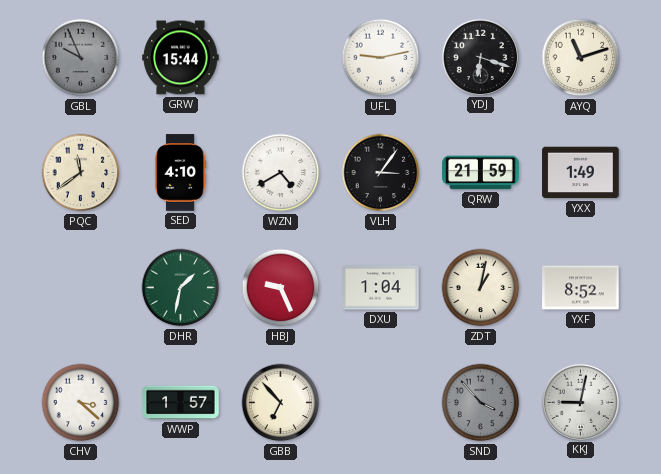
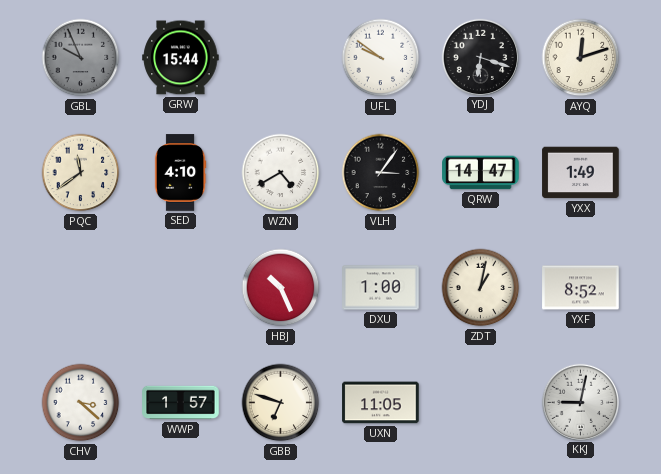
UFL: 9:13 -> 9:51
AYQ: 11:12 -> 12:12
QRW: 21:59 -> 14:47
DHR: 1:32 -> none
HBJ: 9:26 -> 10:26
DXU: 1:04 -> 1:00
GBB: 6:53 -> 6:48
UXN: none -> 11:05
SND: 3:53 -> none
